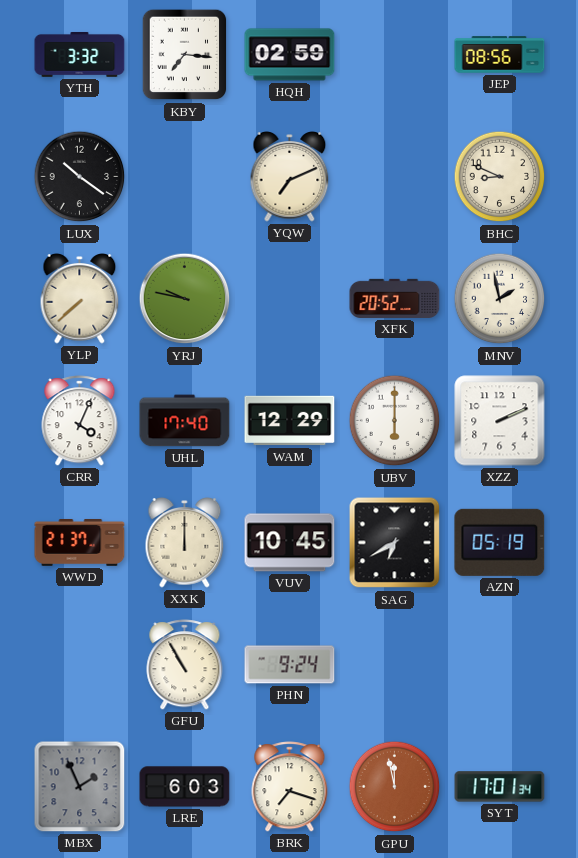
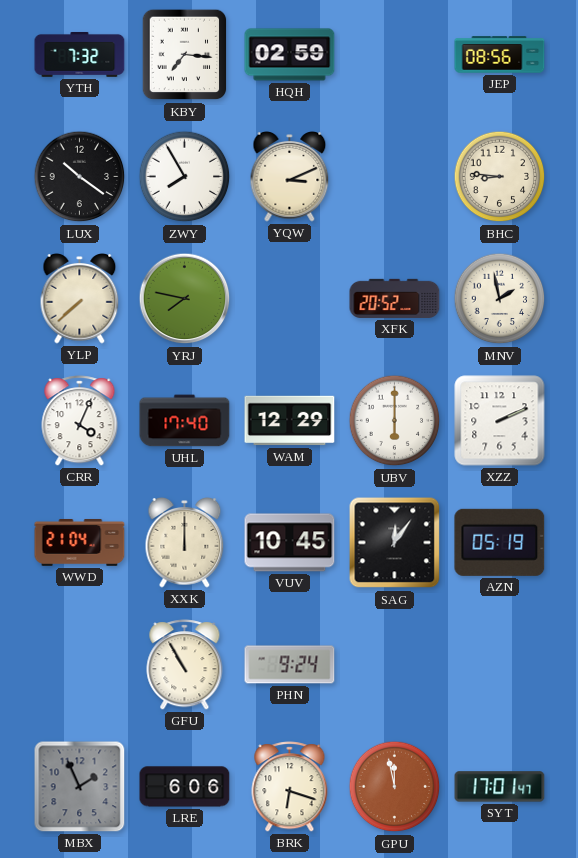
YTH: 3:32 -> 7:32
ZWY: none -> 7:55
YQW: 7:11 -> 3:11
BHC: 8:49 -> 8:46
YRJ: 9:47 -> 7:47
WWD: 21:37 -> 21:04
SAG: 6:40 -> 12:06
LRE: 6:03 -> 6:06
BRK: 7:18 -> 6:18
SYT: 17:01:34 -> 17:01:47
